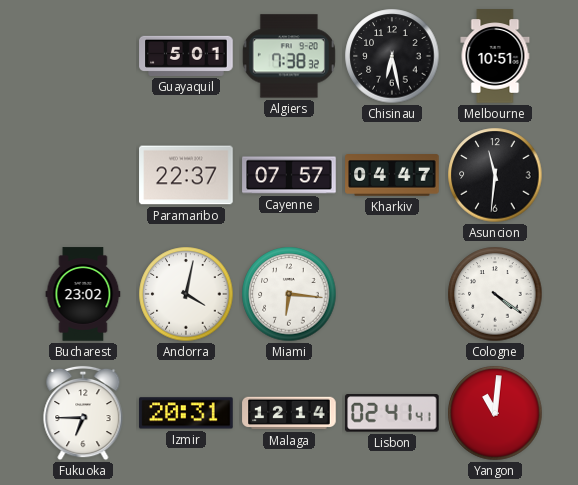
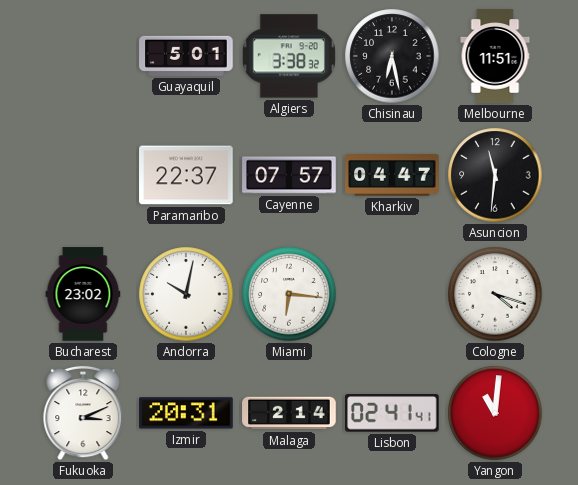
Algiers: 7:38 -> 3:38
Melbourne: 10:51 -> 11:51
Andorra: 4:02 -> 10:02
Cologne: 4:21 -> 4:18
Fukuoka: 6:45 -> 3:11
Malaga: 12:14 -> 2:14
